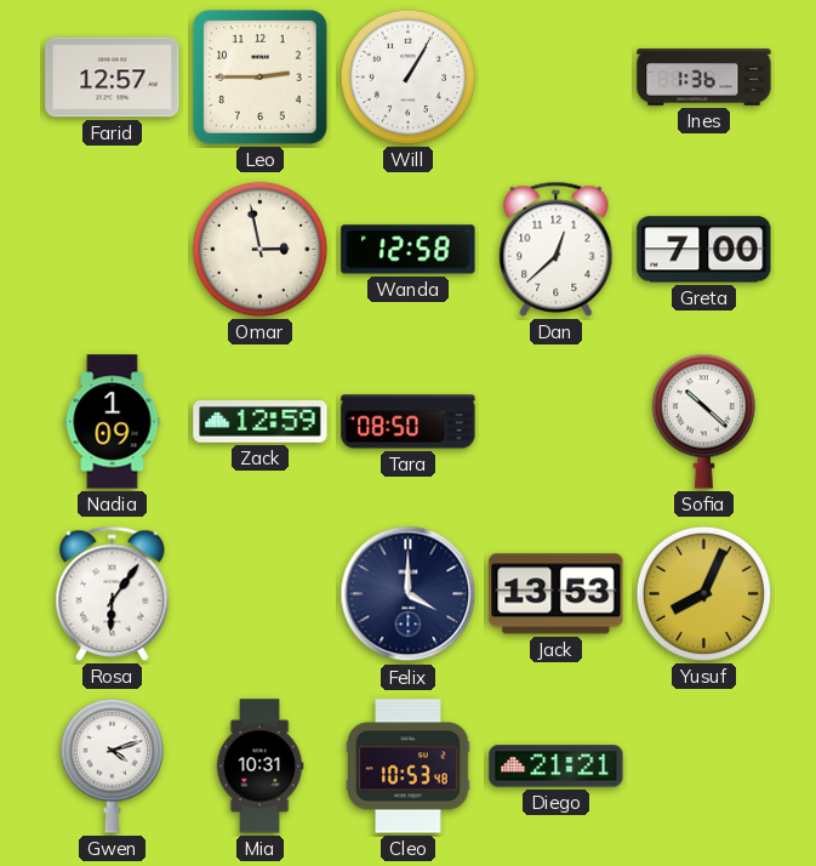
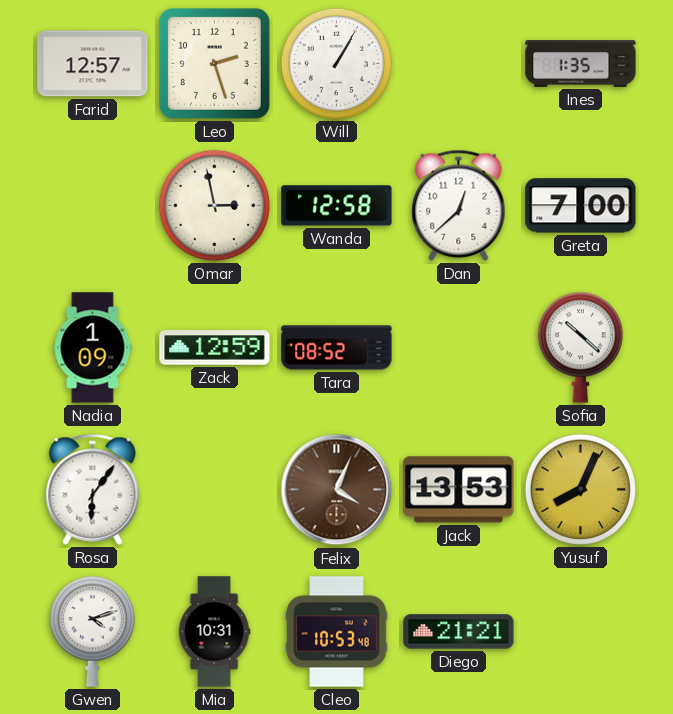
Leo: 2:45 -> 2:27
Ines: 1:36 -> 1:35
Tara: 08:50 -> 08:52
Felix: 4:00 -> 4:04
Felix dial: navy -> brown
